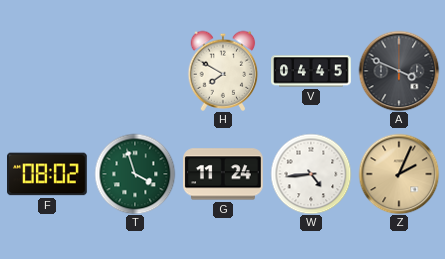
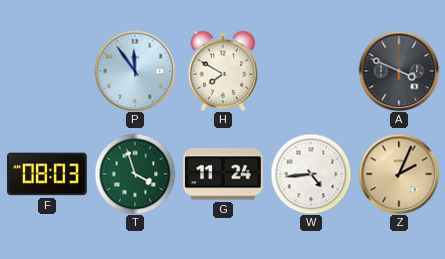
P: none -> 11:54
V: 04:45 -> none
F: 08:02 -> 08:03
